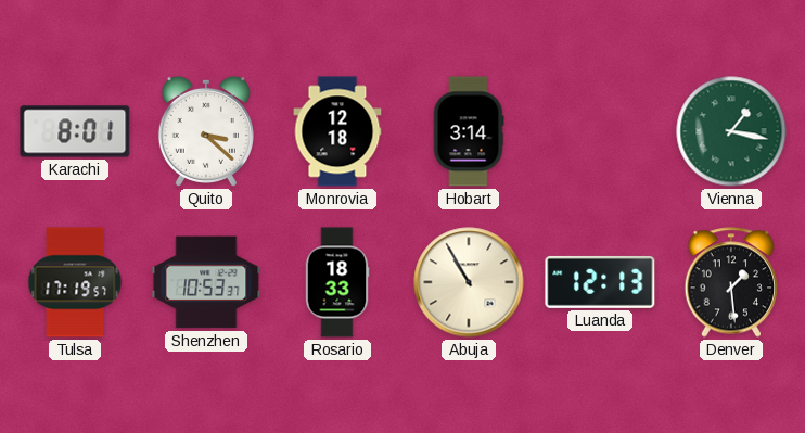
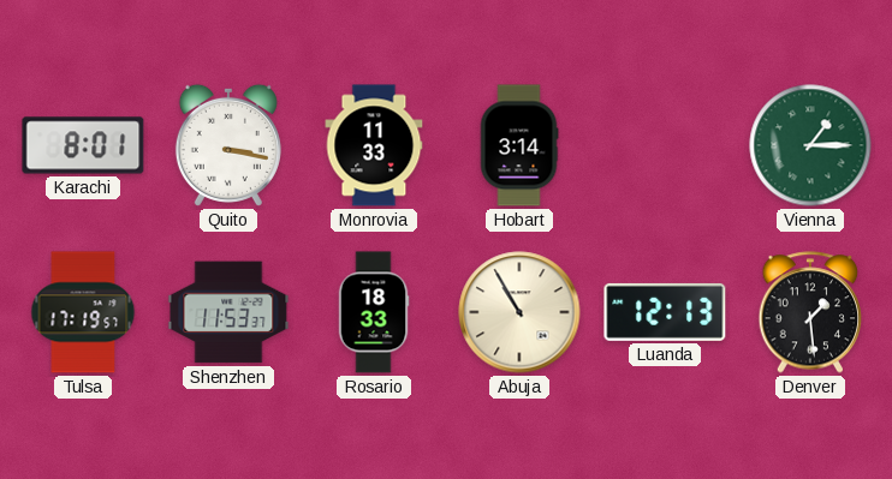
Quito: 3:22 -> 3:17
Monrovia: 12:18 -> 11:33
Vienna: 1:17 -> 1:15
Shenzhen: 10:53 -> 11:53
